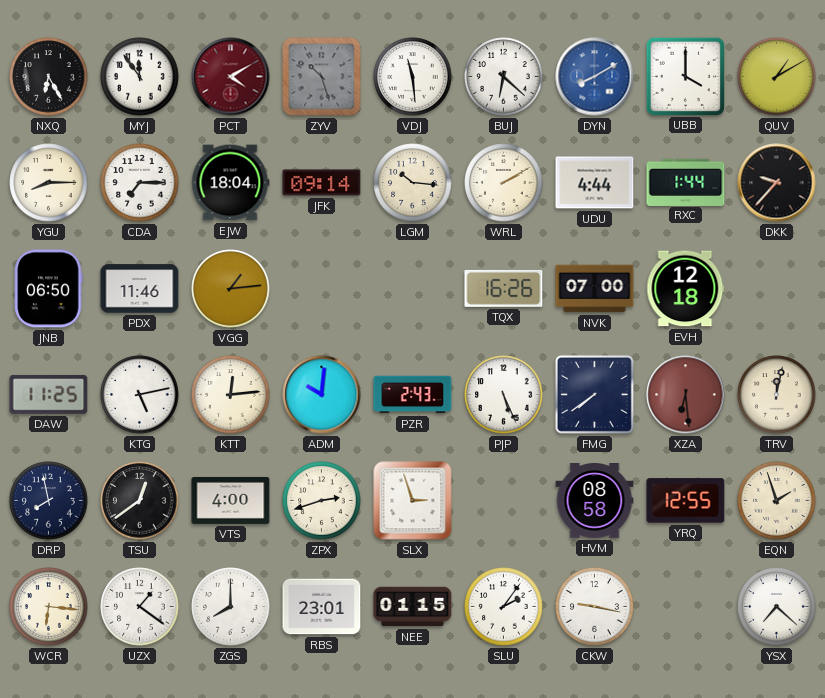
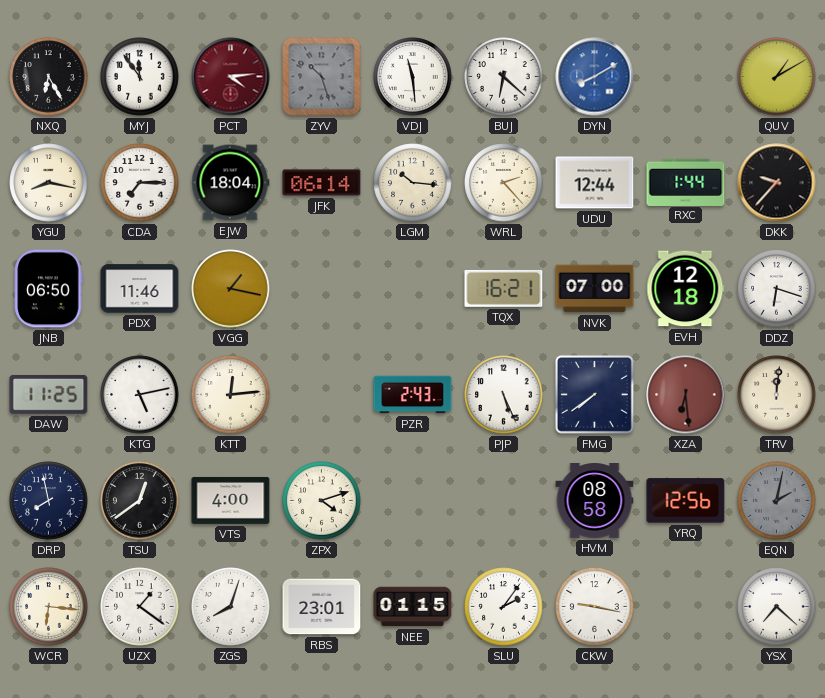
PCT: 4:10 -> 4:14
UBB: 4:00 -> none
YGU: 8:15 -> 8:17
JFK: 09:14 -> 06:14
WRL: 2:10 -> 2:23
UDU: 4:44 -> 12:44
VGG: 1:14 -> 1:17
TQX: 16:26 -> 16:21
DDZ: none -> 6:18
ADM: 10:01 -> none
TRV: 12:02 -> 12:01
ZPX: 2:42 -> 4:12
SLX: 2:57 -> none
YRQ: 12:55 -> 12:56
EQN: 1:57 -> 2:02
EQN dial: cream -> grey
ZGS: 8:00 -> 8:03
